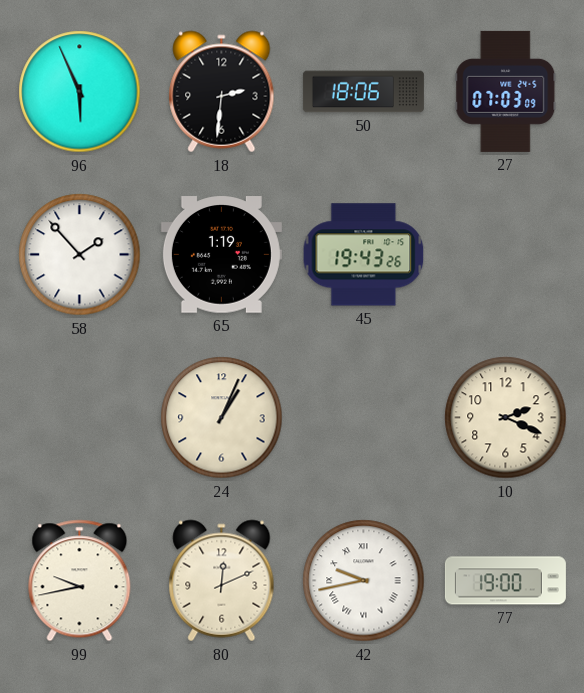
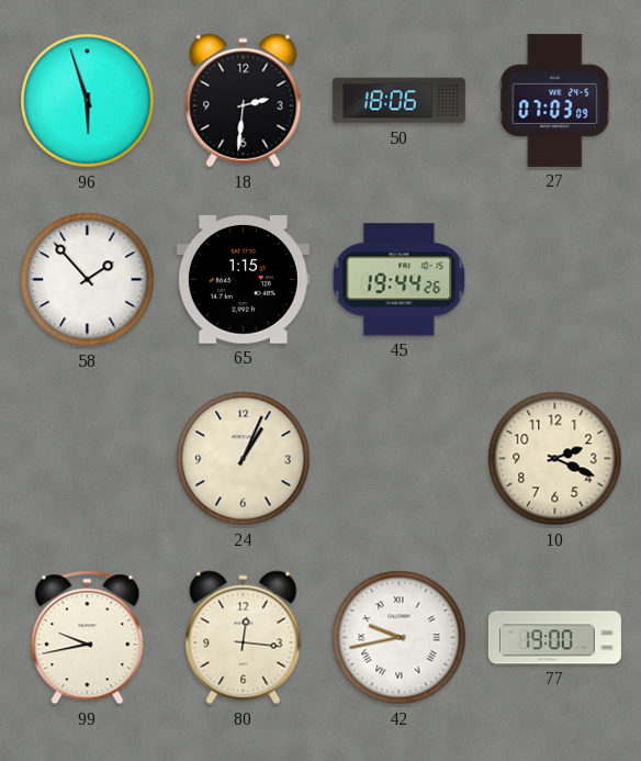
96: 5:56 -> 5:57
65: 1:19 -> 1:15
45: 19:43 -> 19:44
80: 12:11 -> 12:16
